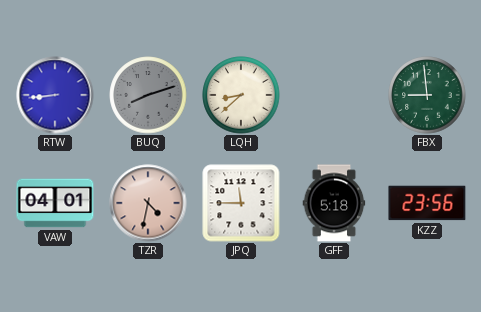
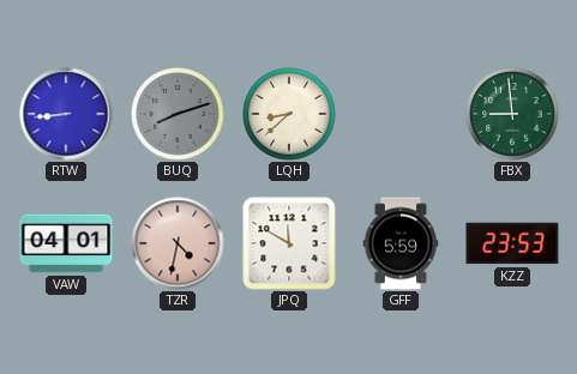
JPQ: 11:45 -> 11:50
GFF: 5:18 -> 5:59
KZZ: 23:56 -> 23:53
